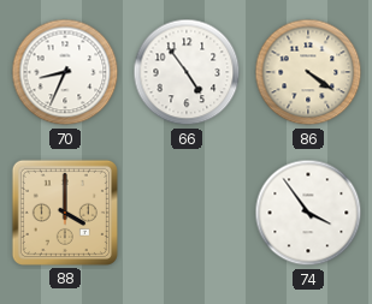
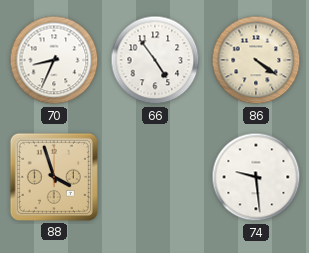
88: 4:00 -> 3:57
74: 3:54 -> 9:29
